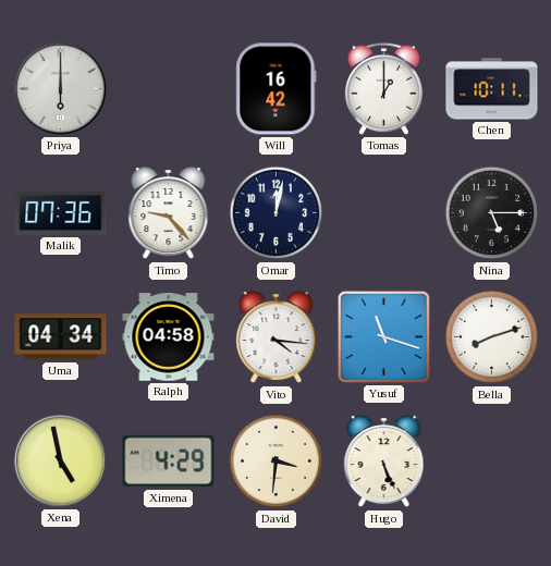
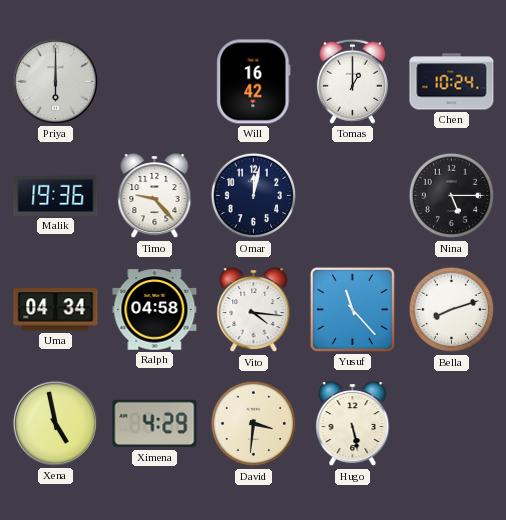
Chen: 10:11 -> 10:24
Malik: 07:36 -> 19:36
Yusuf: 11:18 -> 11:23
Hugo: 5:26 -> 5:28
